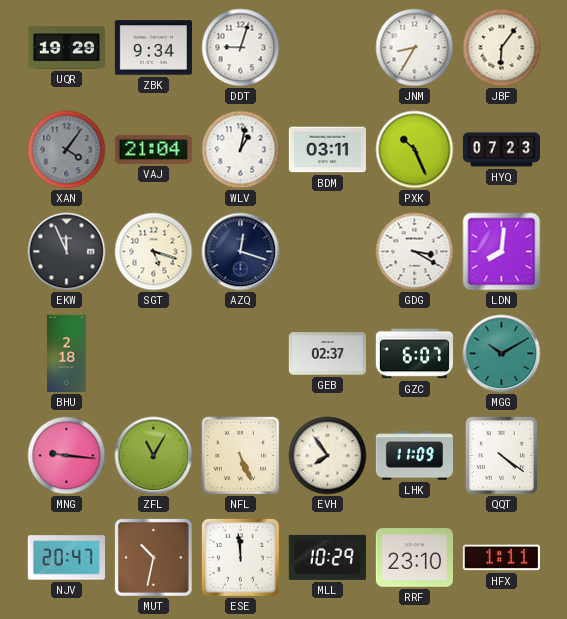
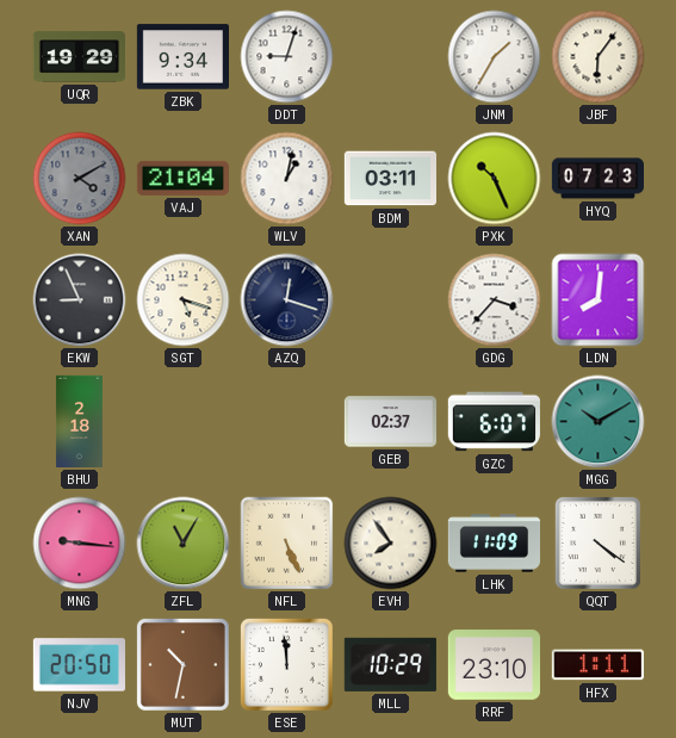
JNM: 8:35 -> 1:35
XAN: 4:06 -> 4:10
EKW: 11:56 -> 8:56
GDG: 3:20 -> 3:37
NJV: 20:47 -> 20:50
